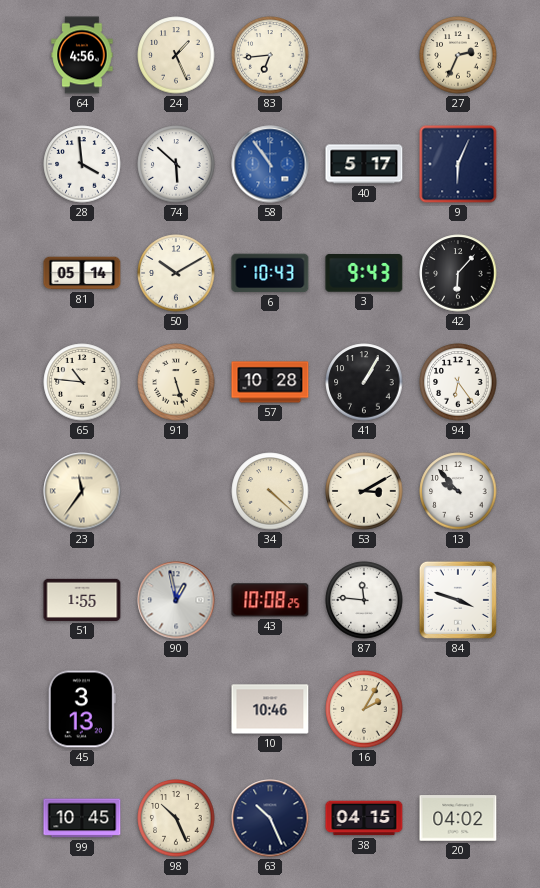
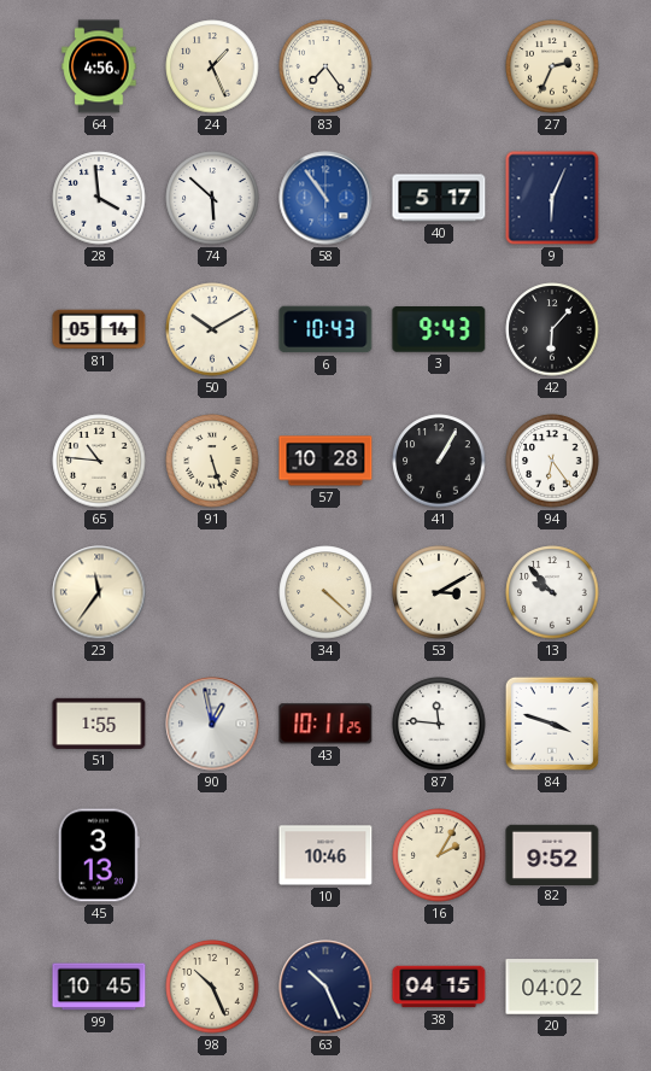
83: 6:44 -> 7:24
43: 10:08 -> 10:11
82: none -> 9:52
